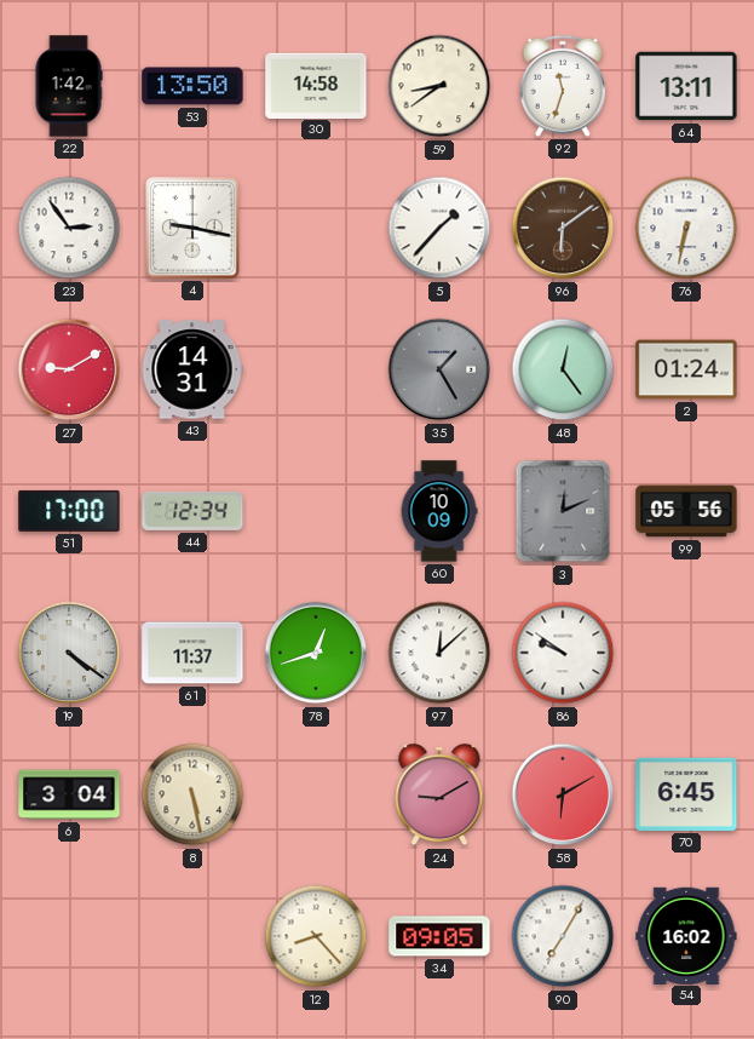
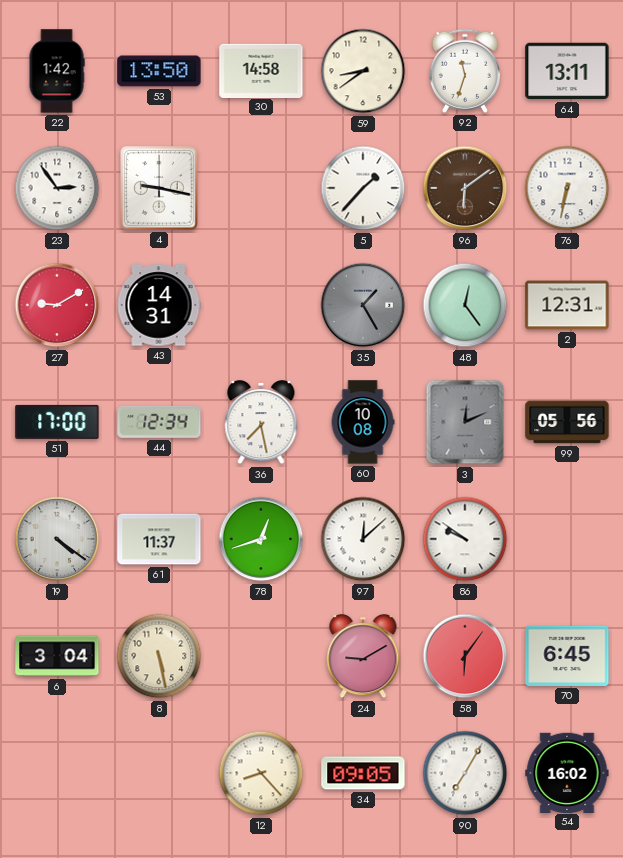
2: 01:24 -> 12:31
36: none -> 7:28
60: 10:09 -> 10:08
58: 6:10 -> 6:06
